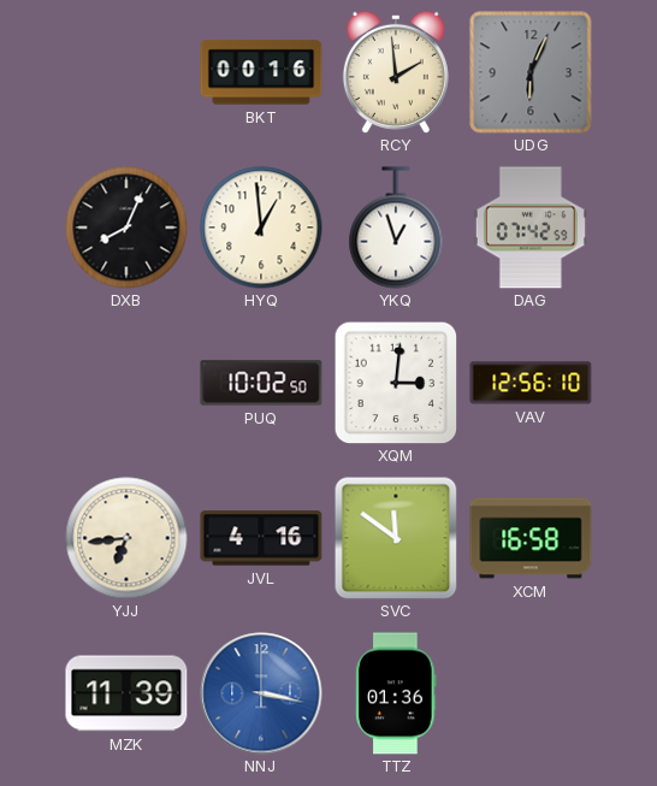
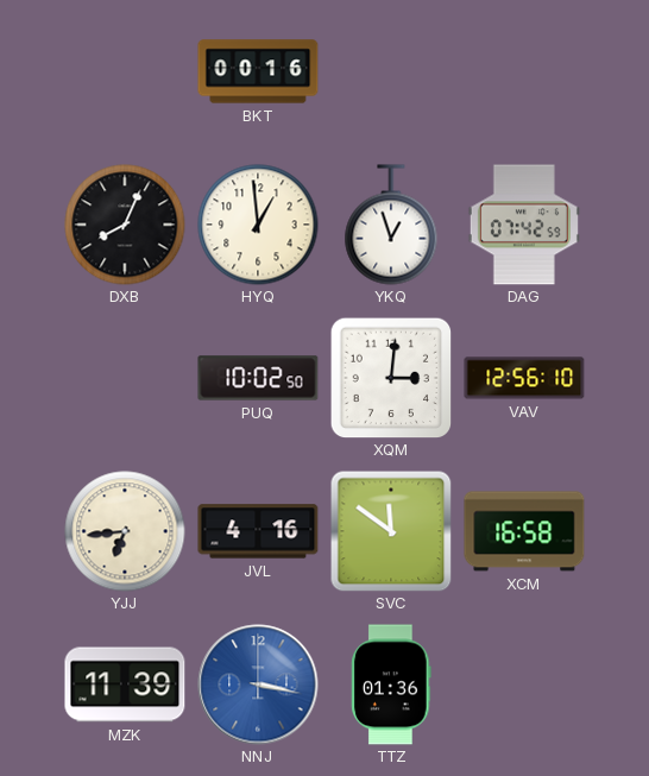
RCY: 1:59 -> none
UDG: 6:04 -> none
